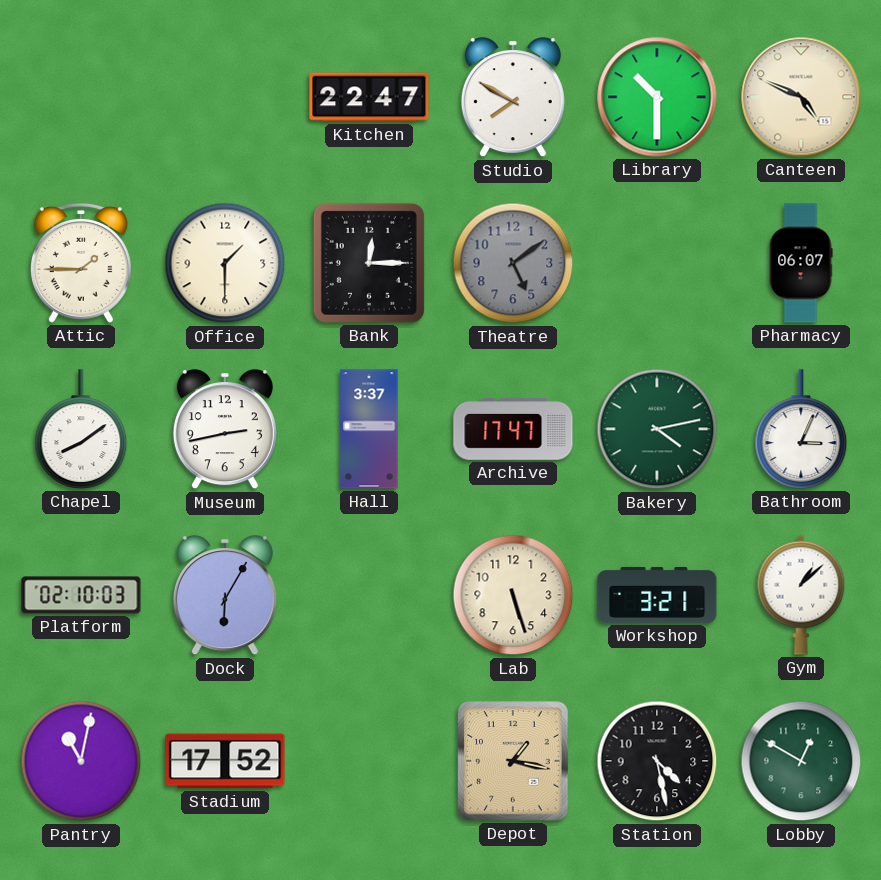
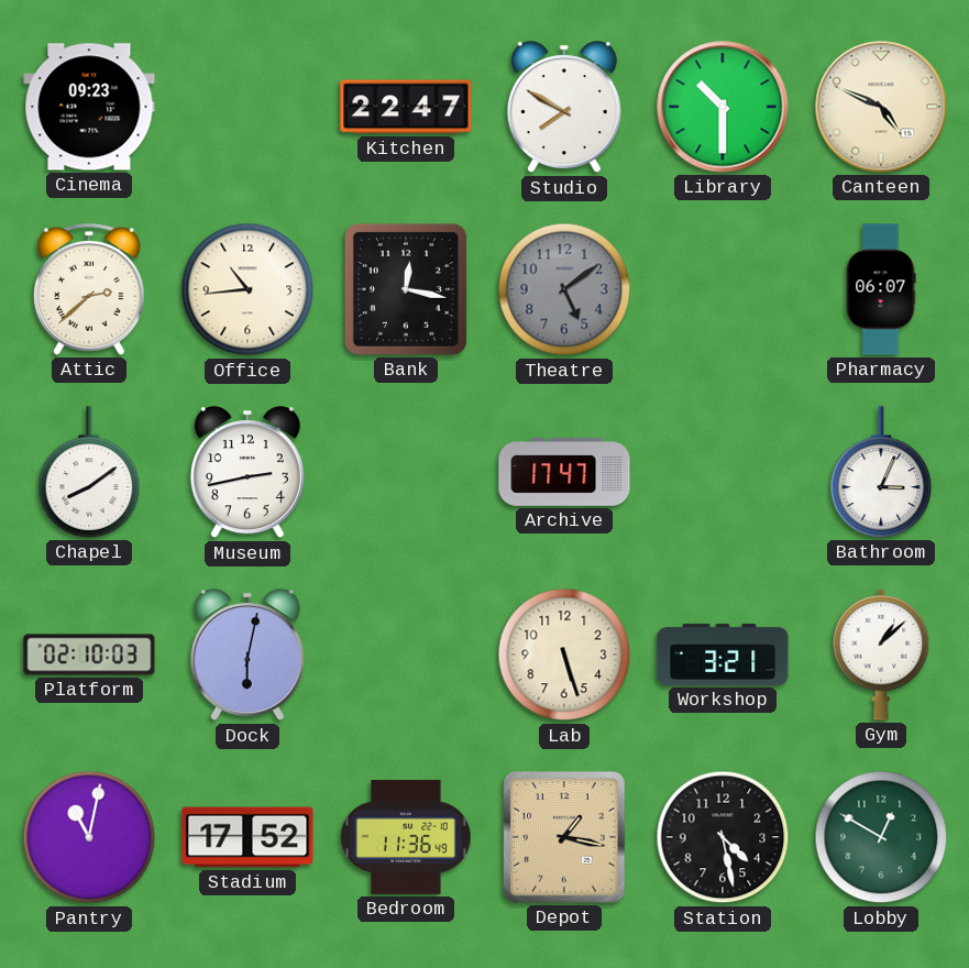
Cinema: none -> 09:23
Attic: 1:45 -> 2:38
Office: 1:30 -> 10:44
Bank: 12:15 -> 12:17
Hall: 3:37 -> none
Bakery: 4:13 -> none
Dock: 6:05 -> 6:02
Bedroom: none -> 11:36
